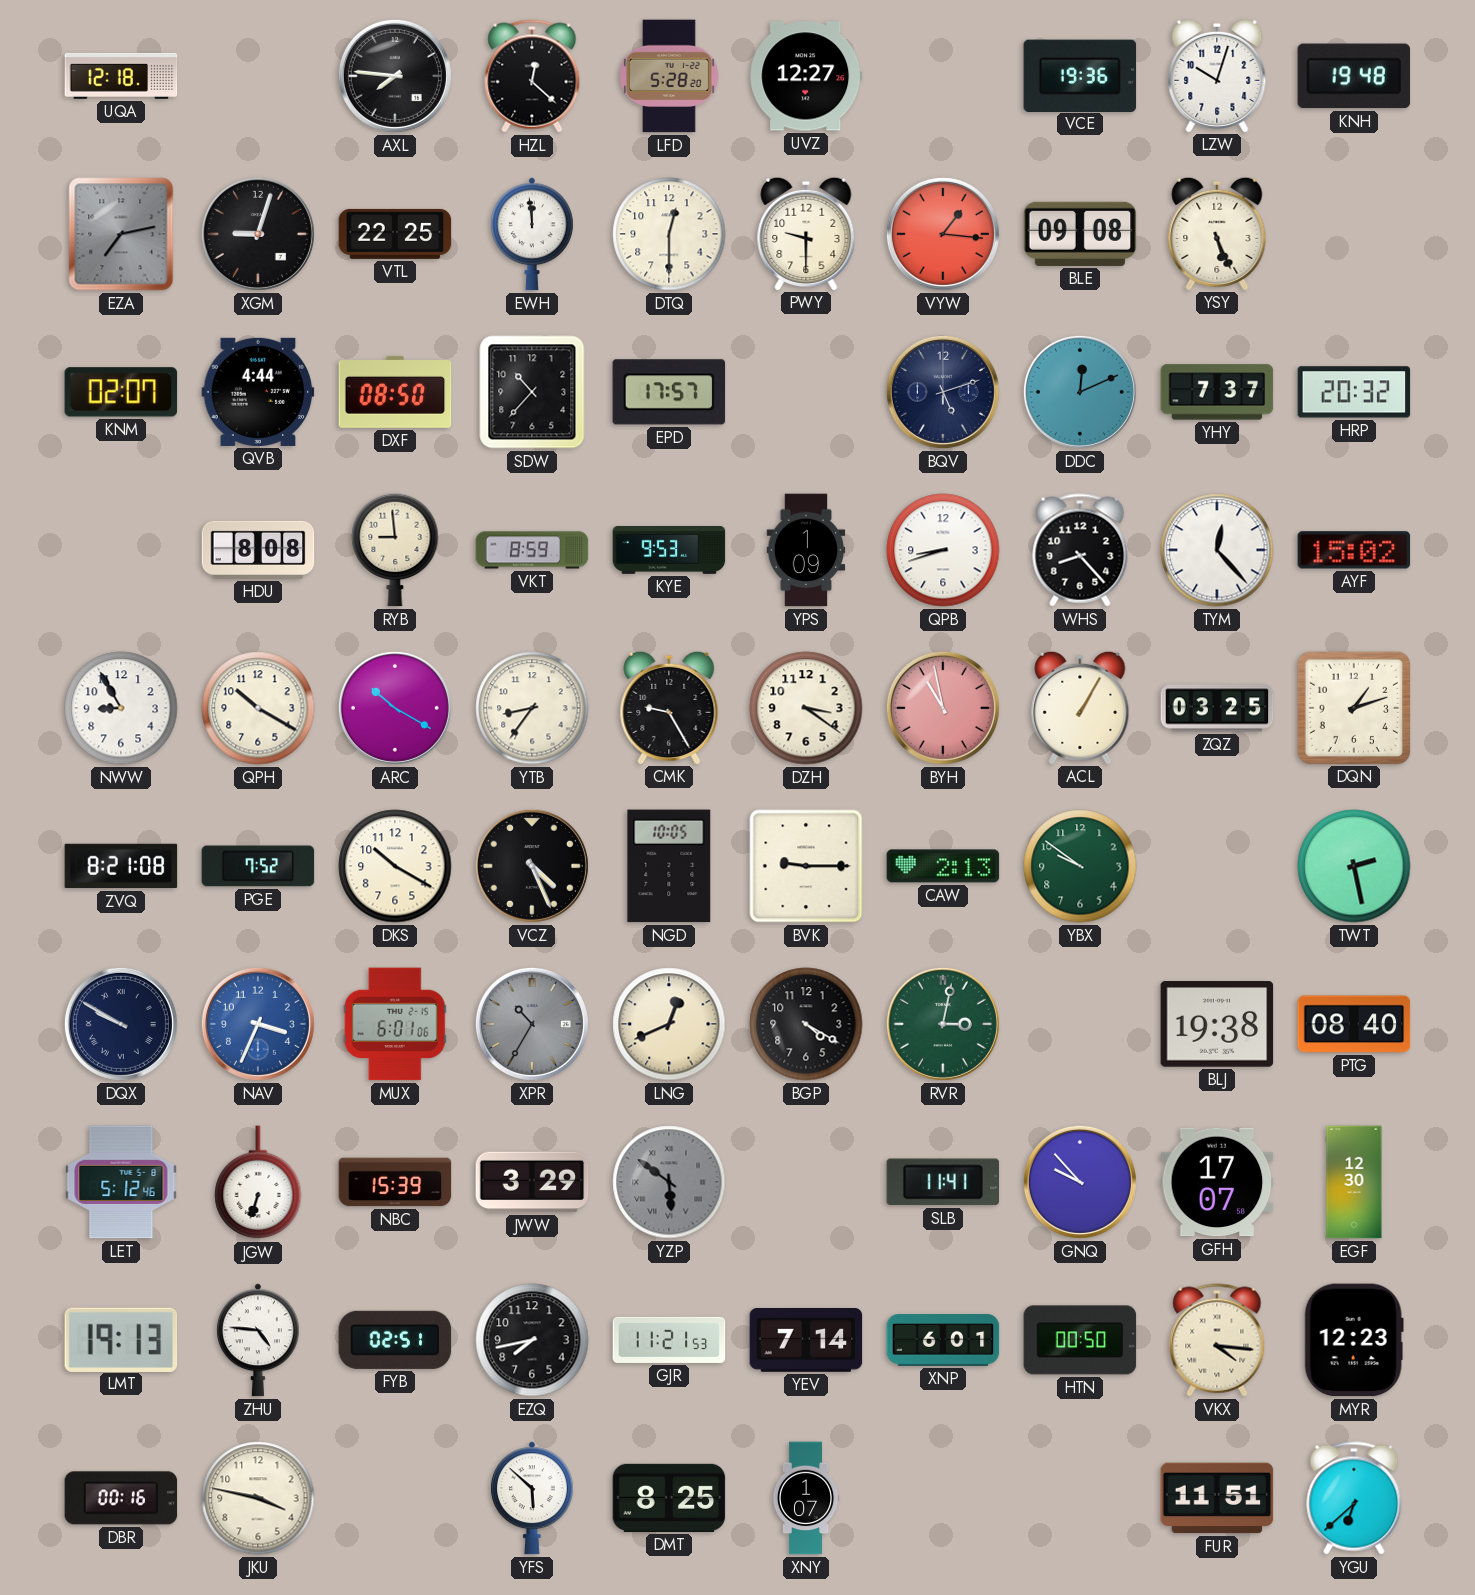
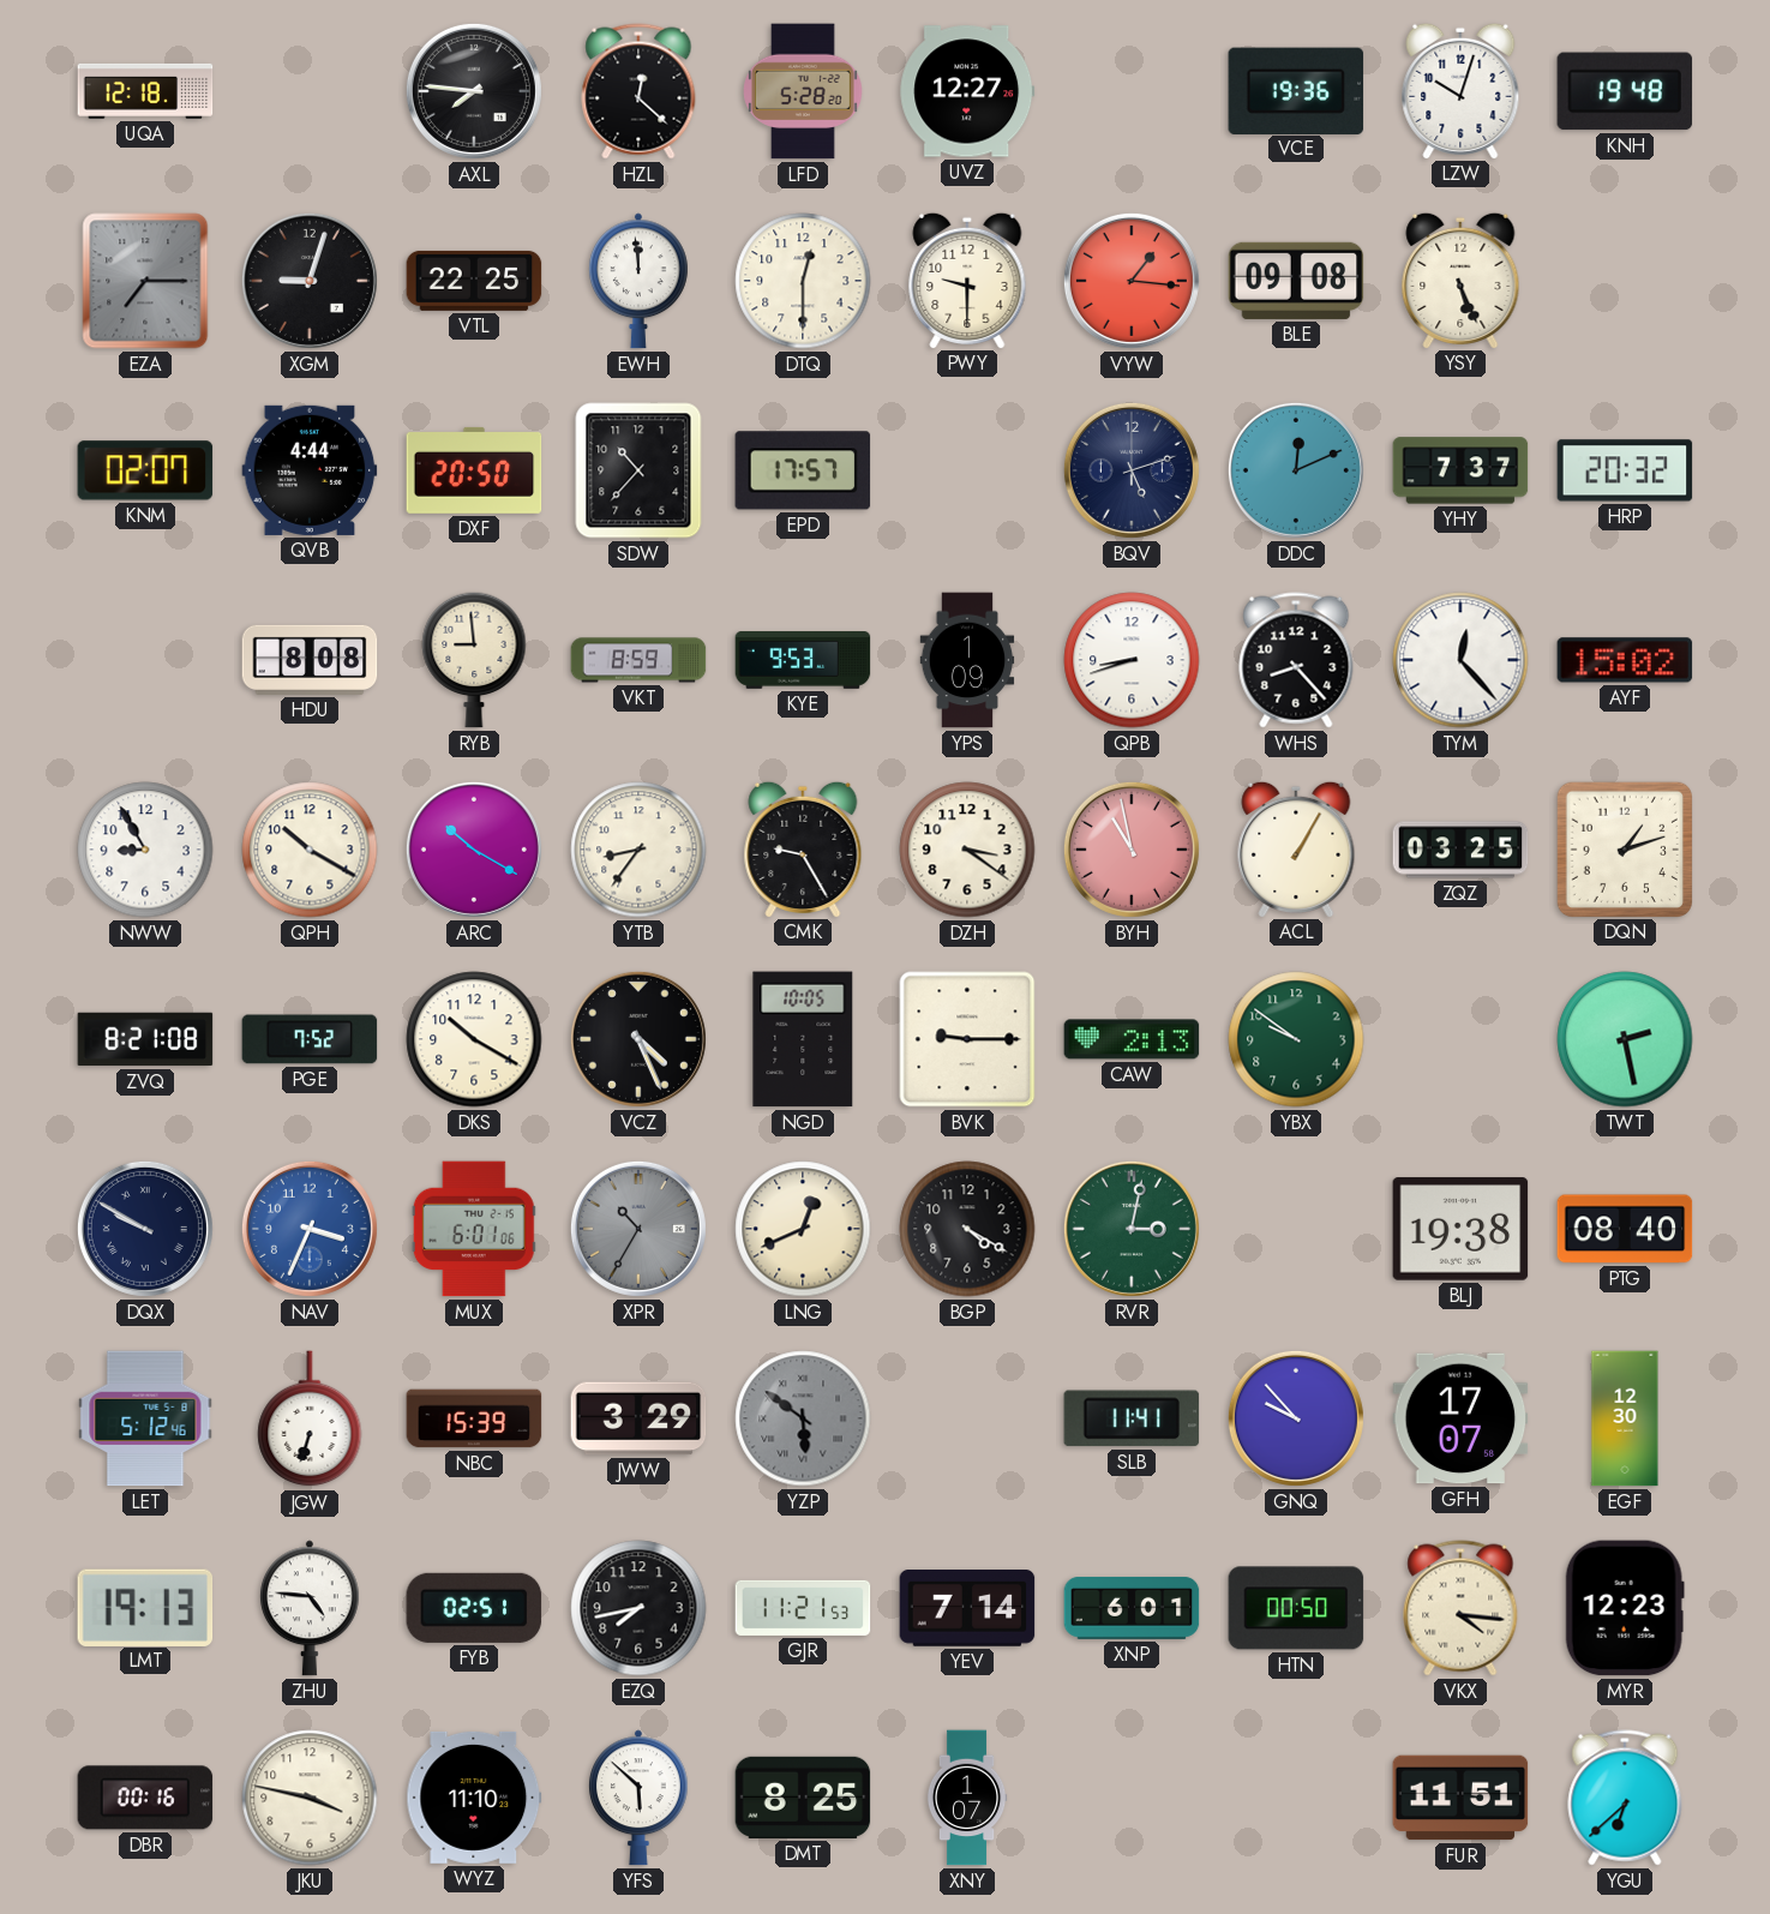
EZA: 7:13 -> 7:15
DXF: 08:50 -> 20:50
WYZ: none -> 11:10
